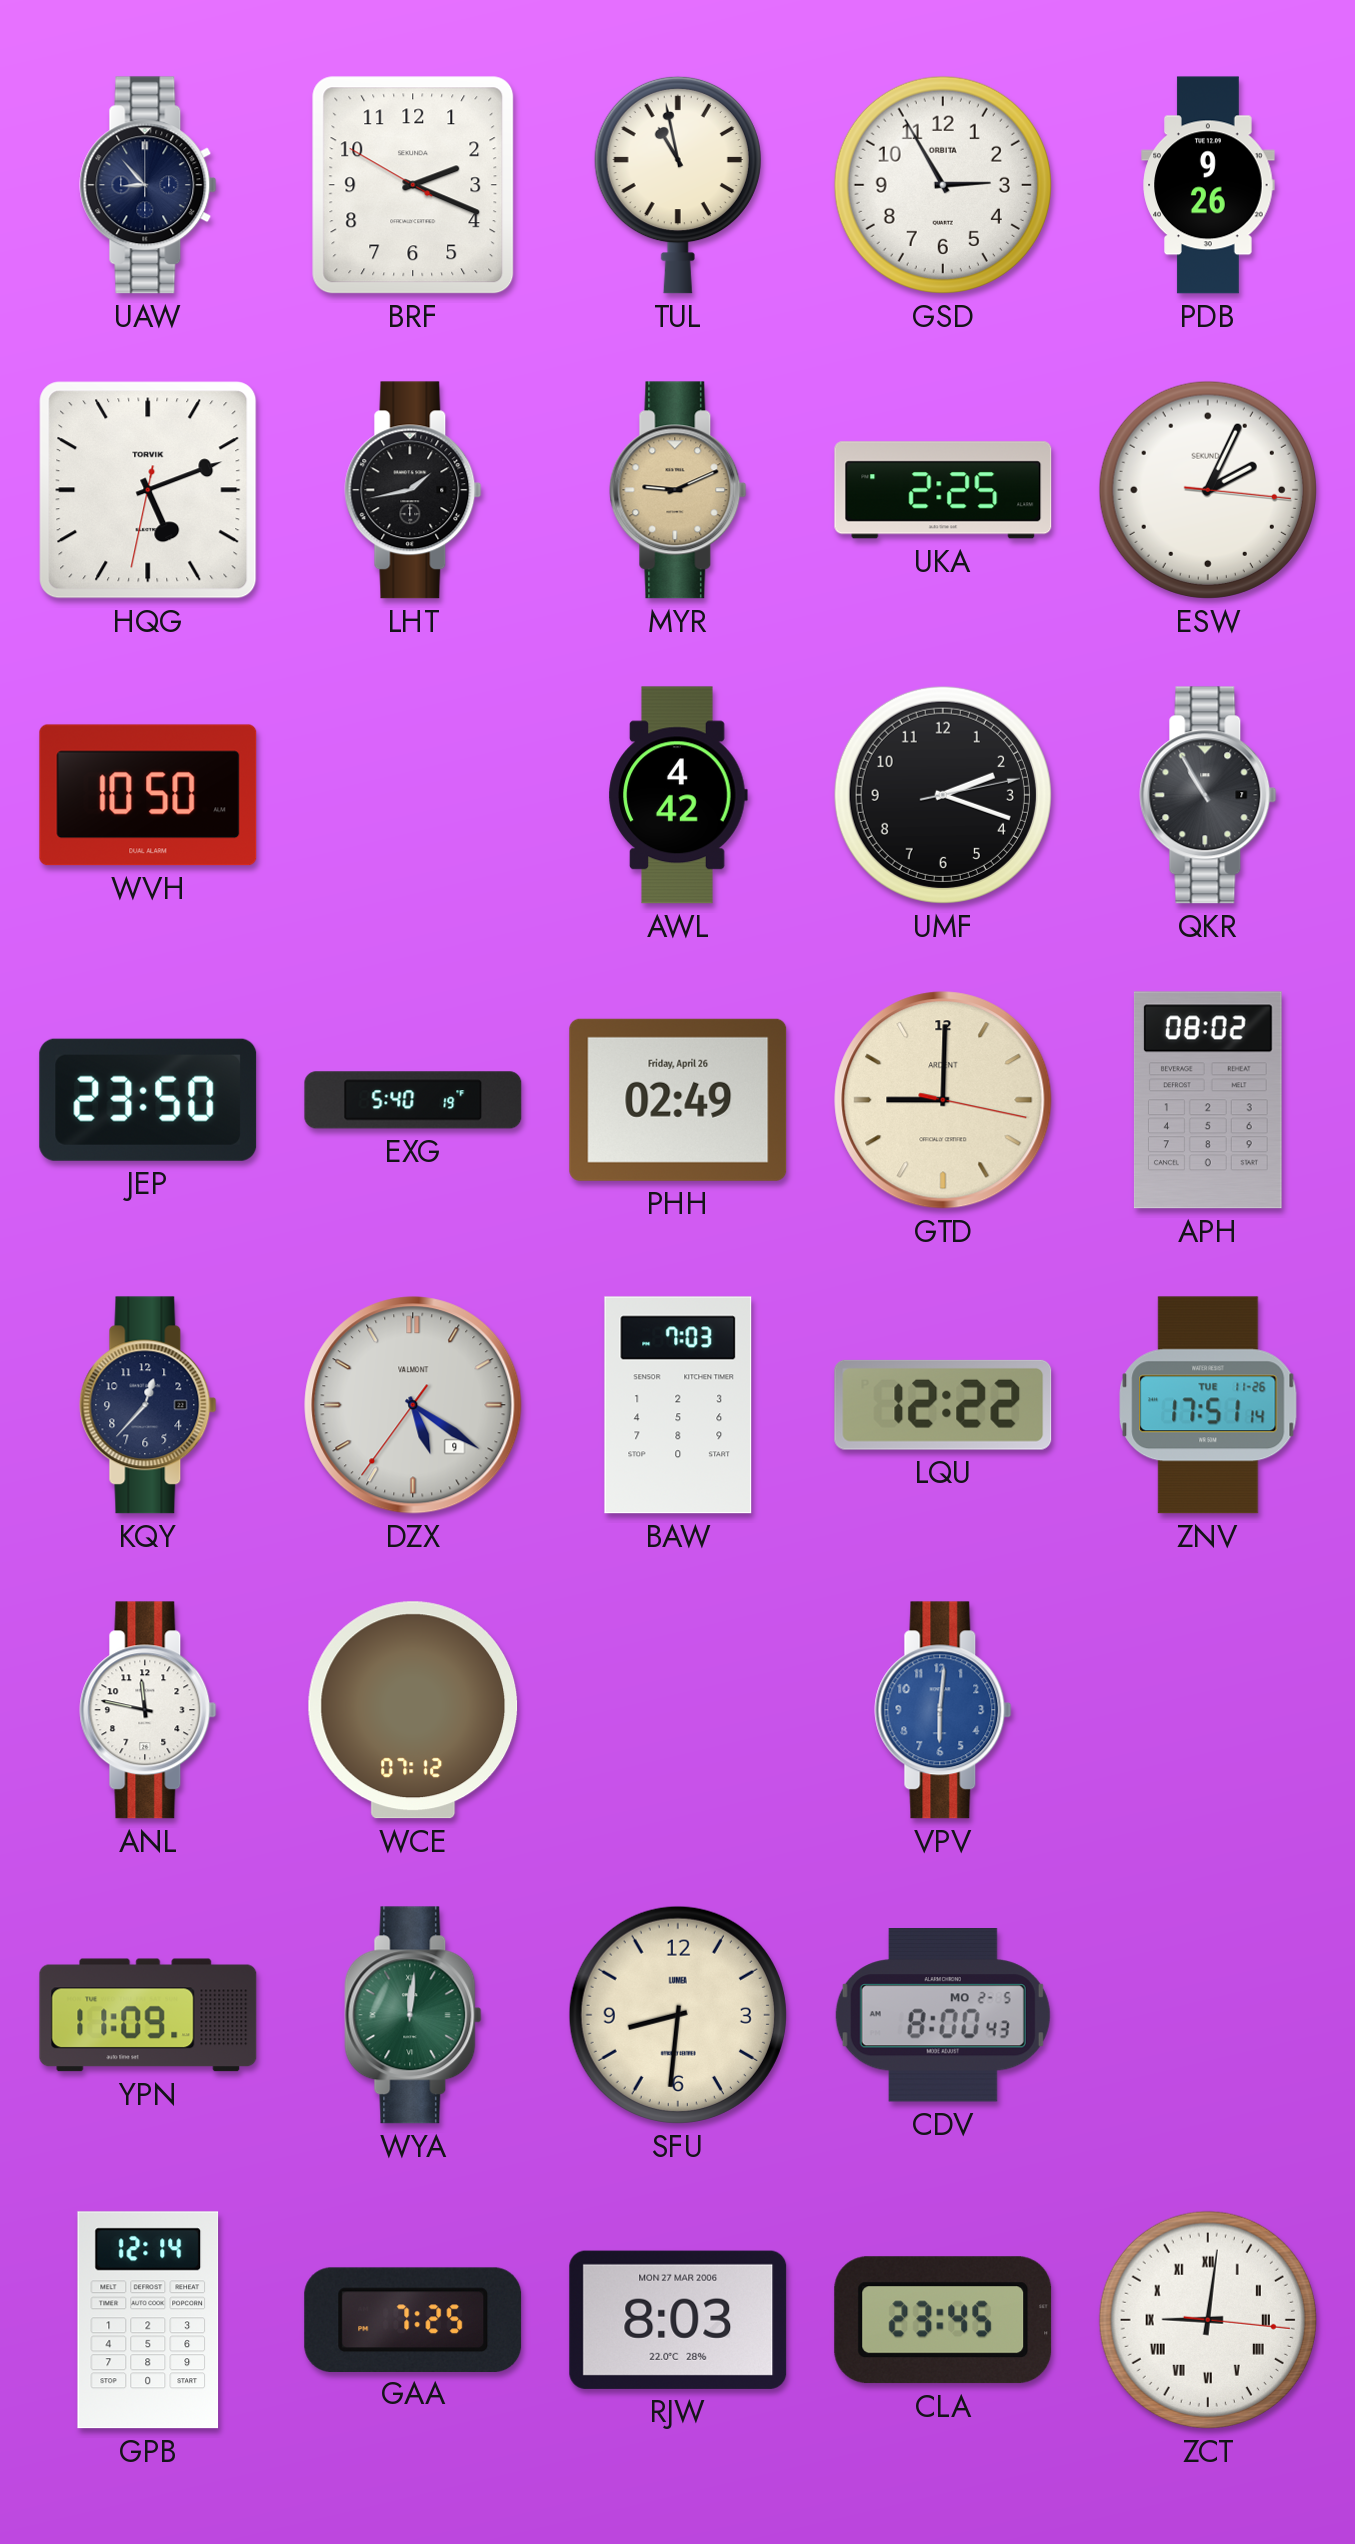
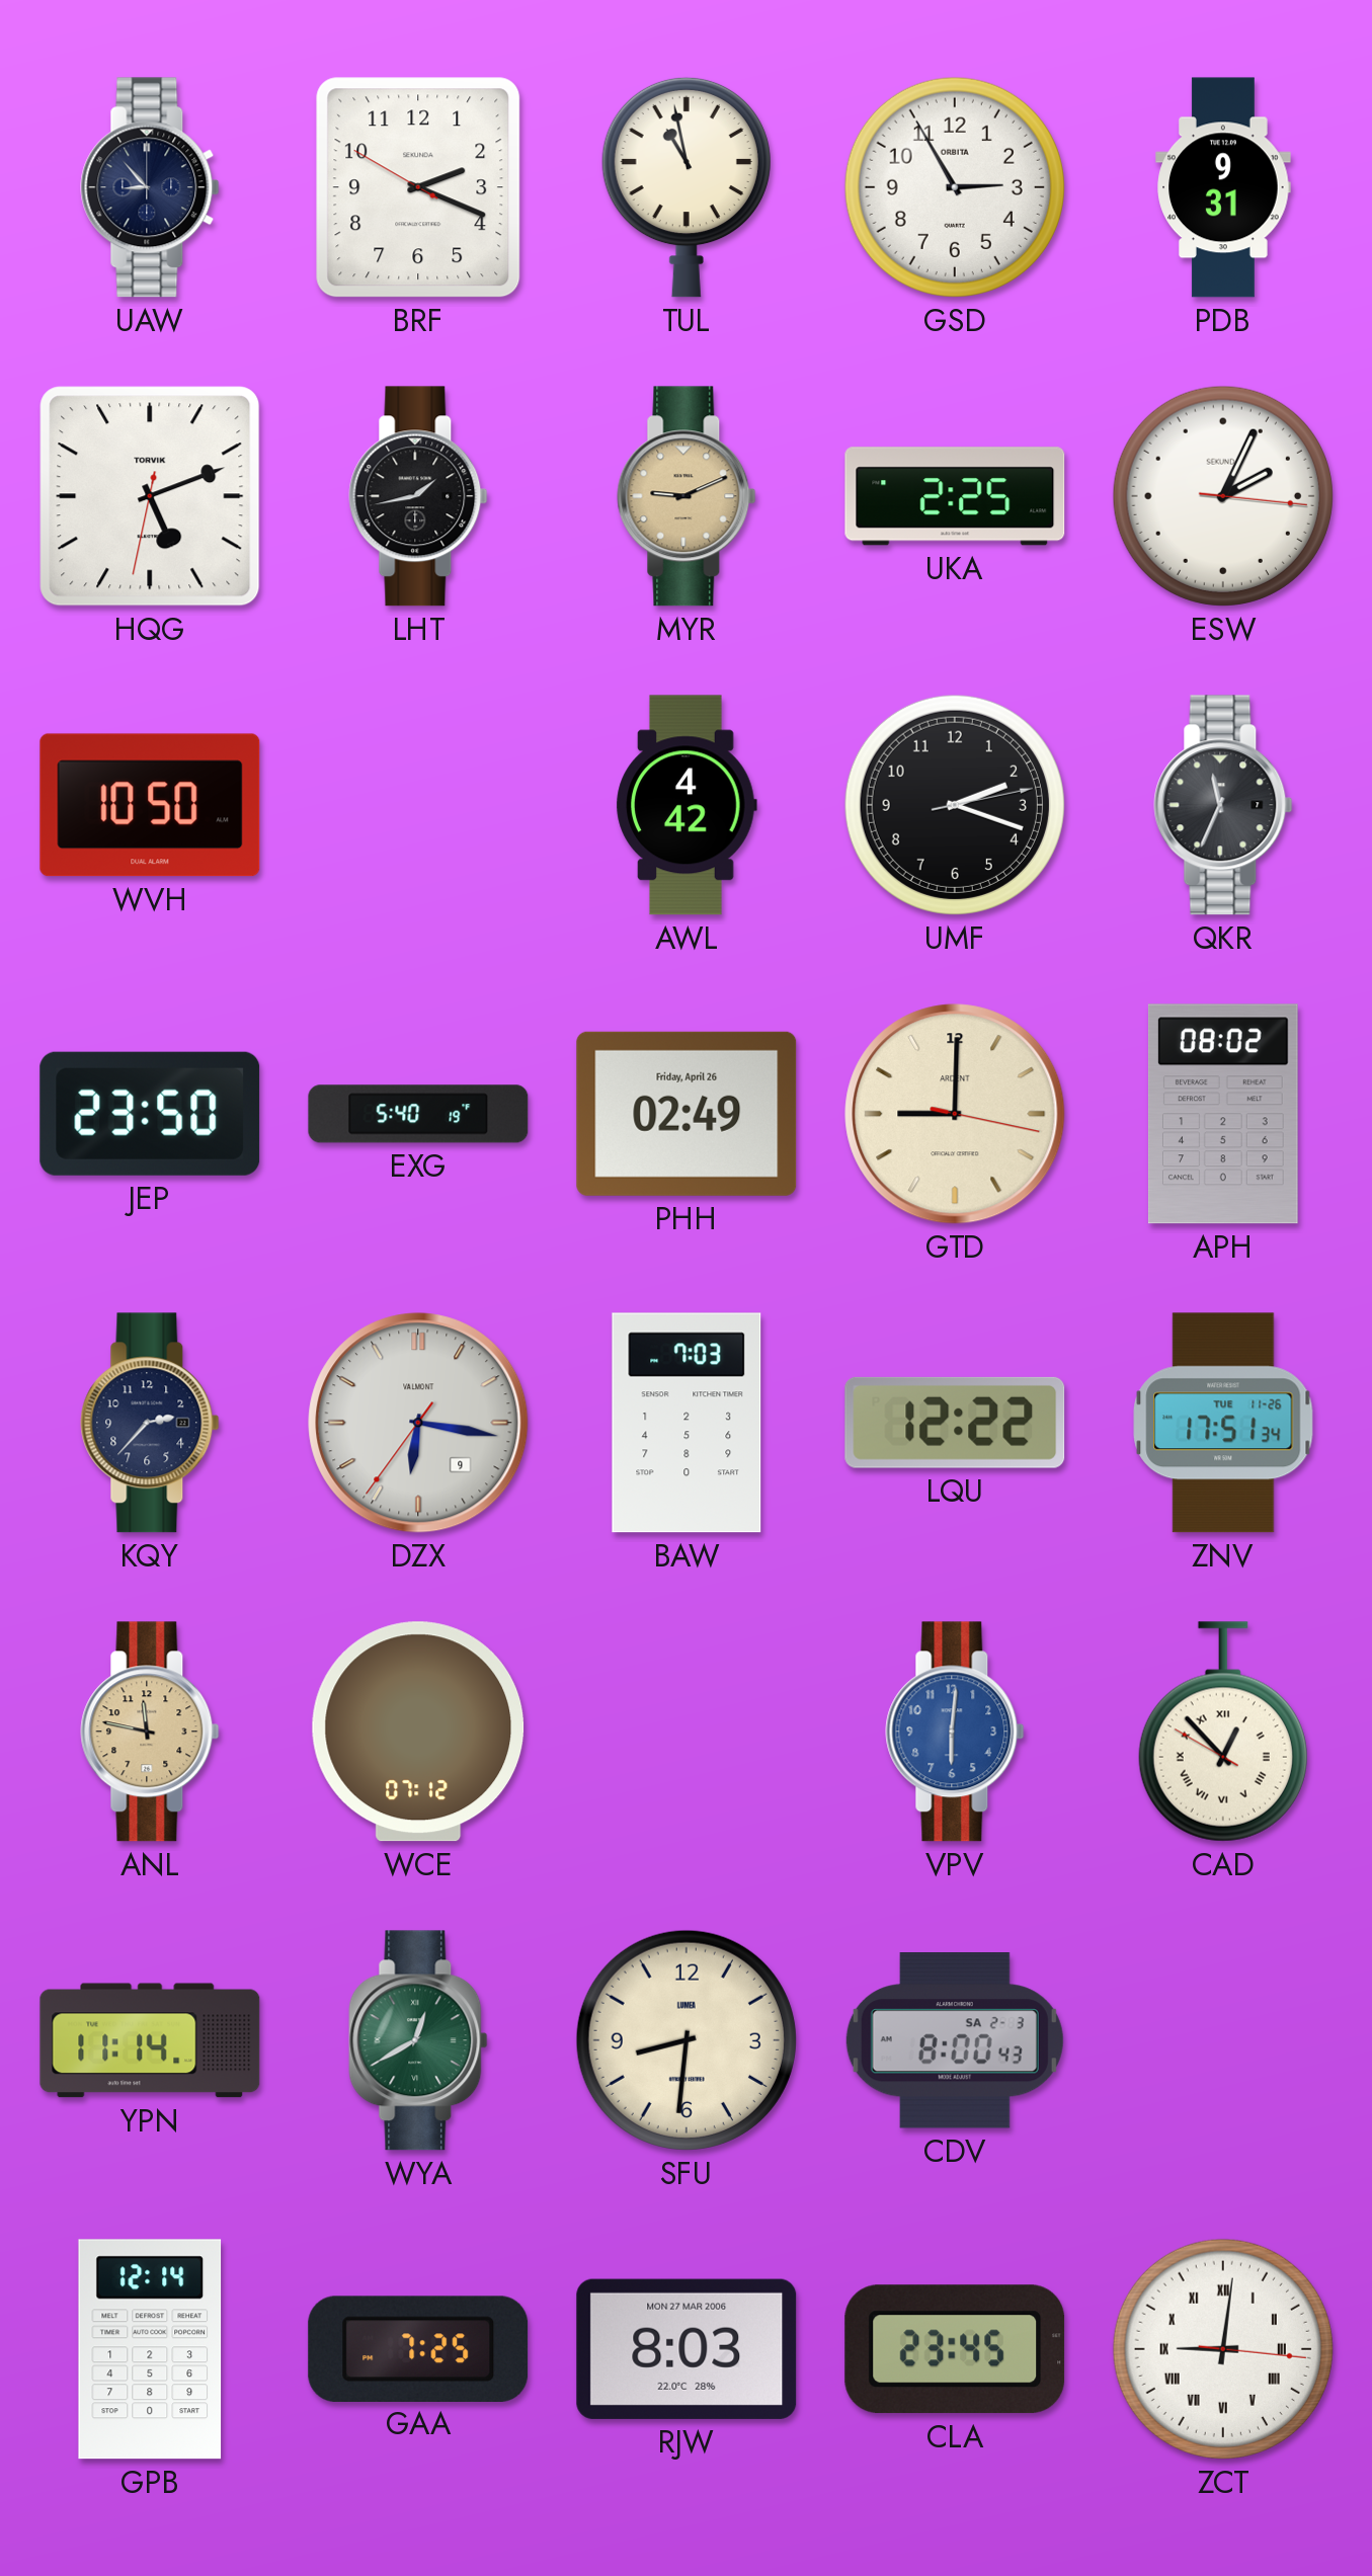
PDB: 9:26 -> 9:31
QKR: 10:55 -> 11:34
KQY: 12:37 -> 2:37
DZX: 5:20 -> 6:16
ZNV: 17:51:14 -> 17:51:34
ANL dial: white -> champagne
CAD: none -> 12:52
YPN: 11:09 -> 11:14
WYA: 12:01 -> 12:40
CDV date: MO 2-5 -> SA 2-3
